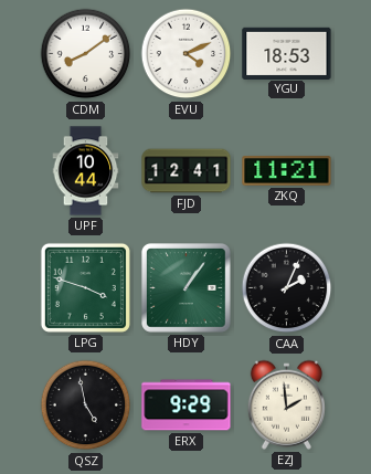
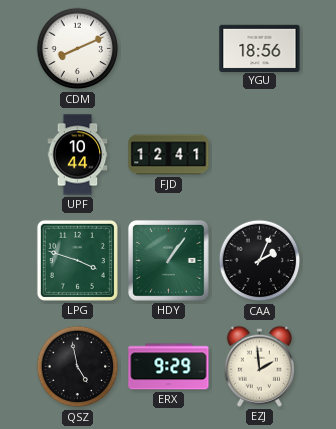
CDM: 8:09 -> 8:11
EVU: 4:11 -> none
YGU: 18:53 -> 18:56
ZKQ: 11:21 -> none
